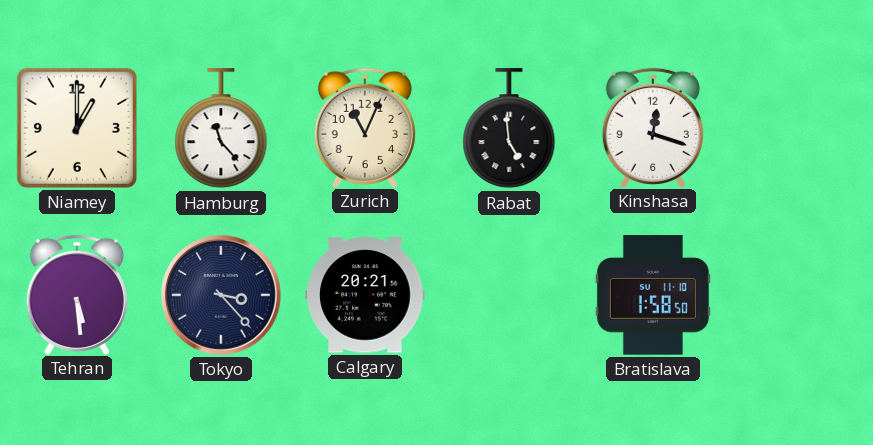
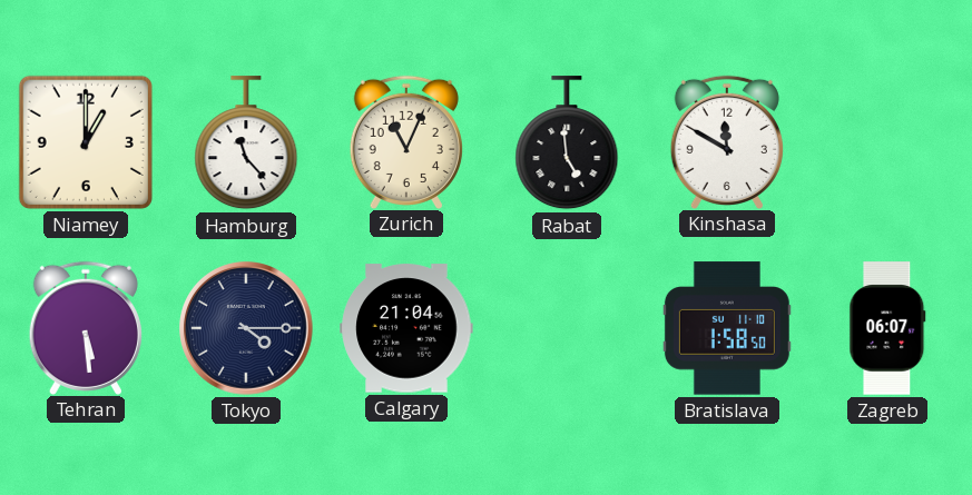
Kinshasa: 12:18 -> 11:50
Tokyo: 3:23 -> 4:15
Calgary: 20:21 -> 21:04
Zagreb: none -> 06:07
